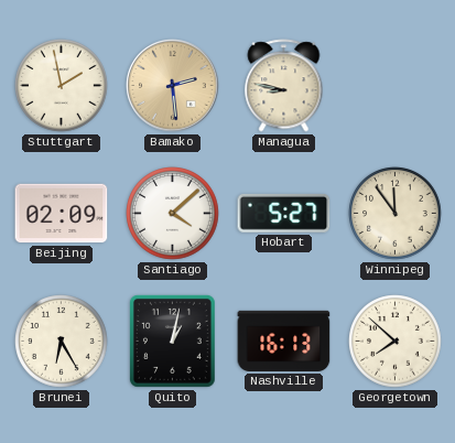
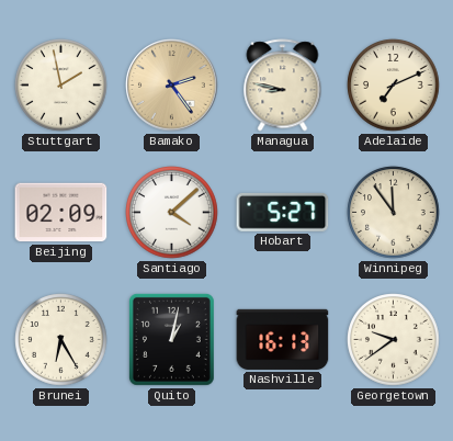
Bamako: 2:29 -> 2:24
Adelaide: none -> 7:11
Georgetown: 7:52 -> 9:39
